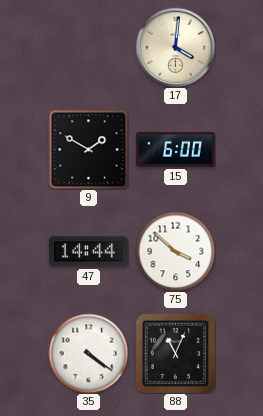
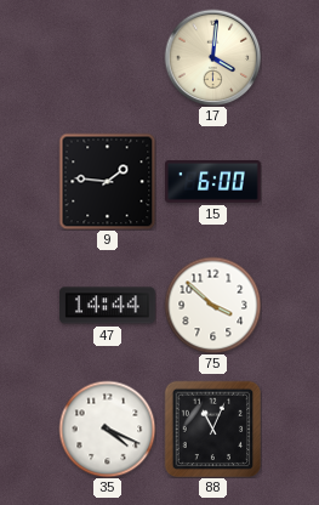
9: 1:50 -> 1:46
35: 4:21 -> 4:19
